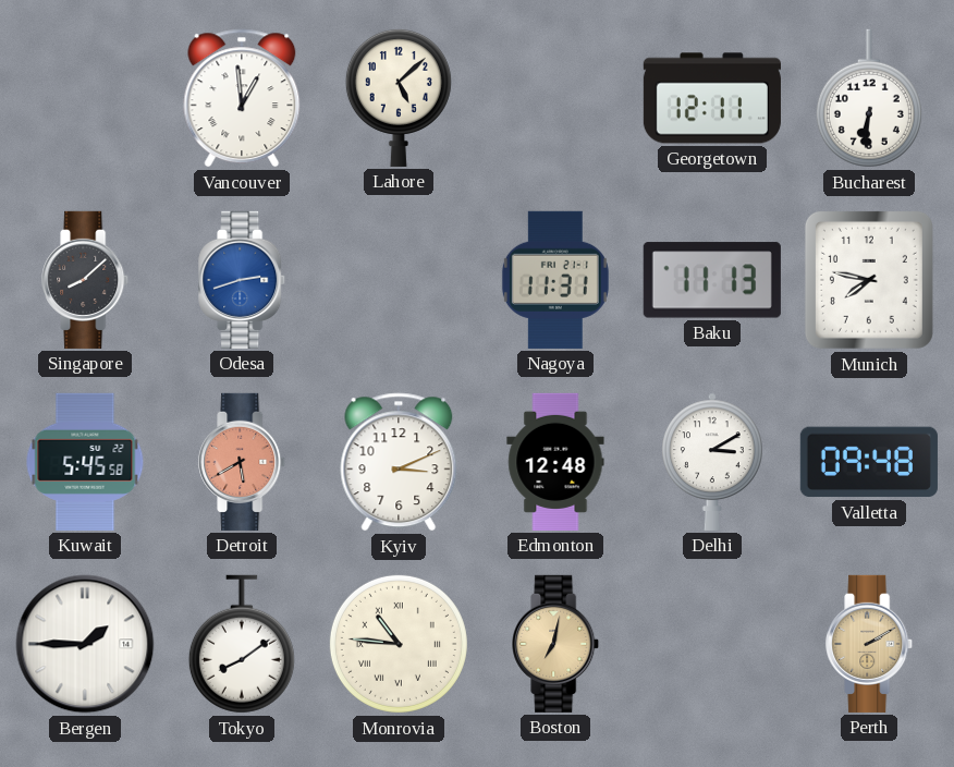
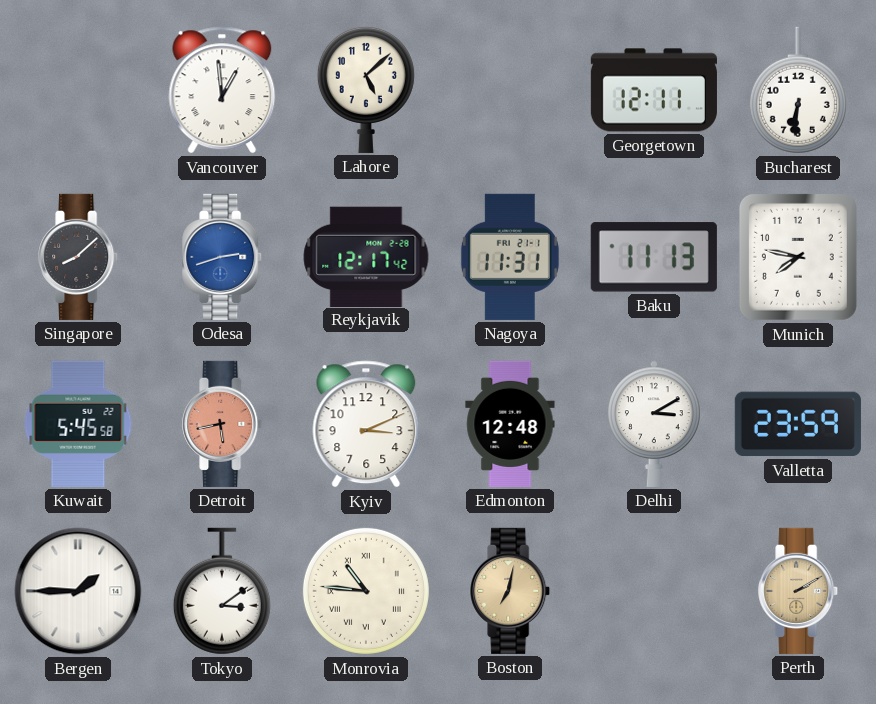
Reykjavik: none -> 12:17
Detroit: 5:40 -> 5:43
Valletta: 09:48 -> 23:59
Tokyo: 8:09 -> 3:09
